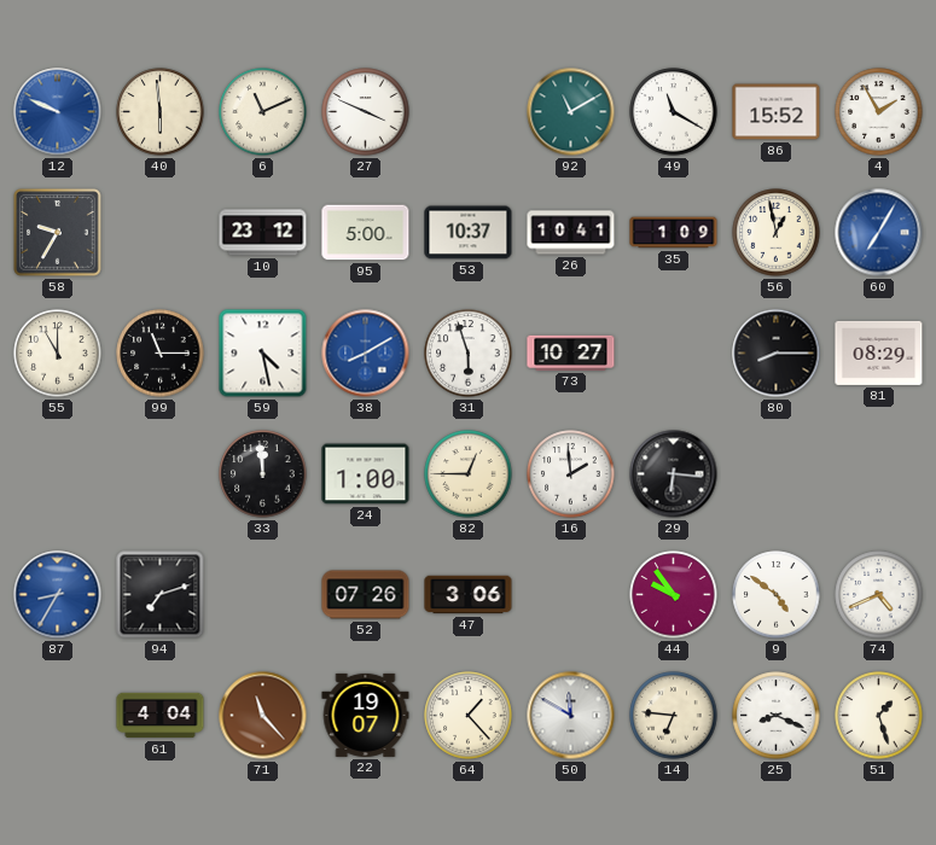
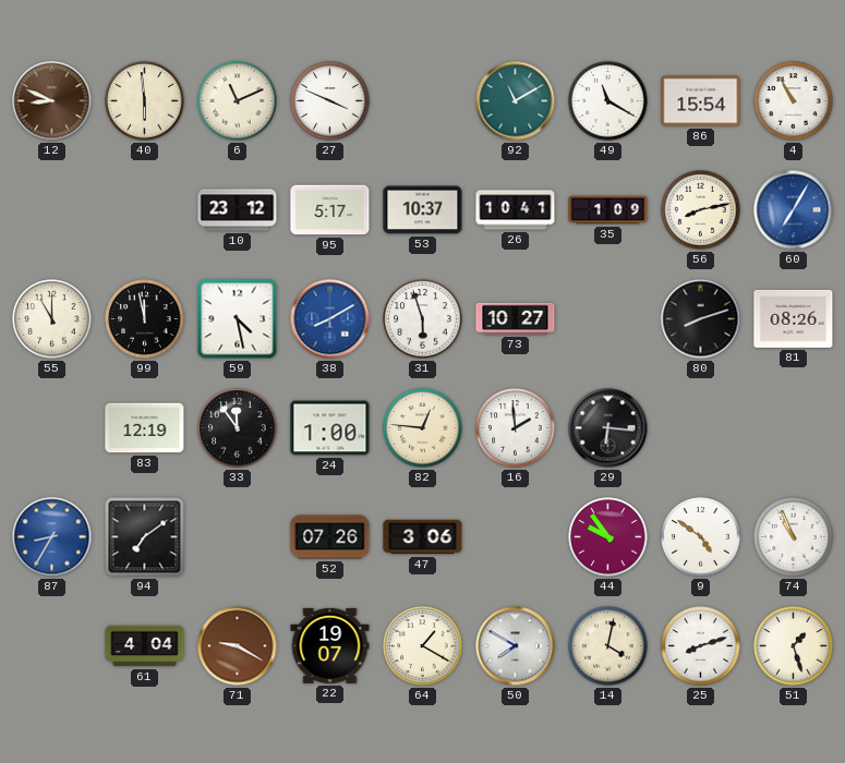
12: 9:49 -> 8:49
12 dial: blue -> brown
86: 15:52 -> 15:54
4: 1:55 -> 10:55
58: 9:35 -> none
95: 5:00 -> 5:17
56: 12:58 -> 8:13
99: 11:15 -> 11:58
80: 8:15 -> 8:12
81: 08:29 -> 08:26
83: none -> 12:19
33: 11:59 -> 11:54
82: 12:45 -> 12:46
94: 7:12 -> 7:09
74: 4:41 -> 10:56
71: 11:23 -> 9:20
64: 1:23 -> 1:20
50: 11:50 -> 7:50
14: 6:46 -> 4:02
25: 8:19 -> 8:12
